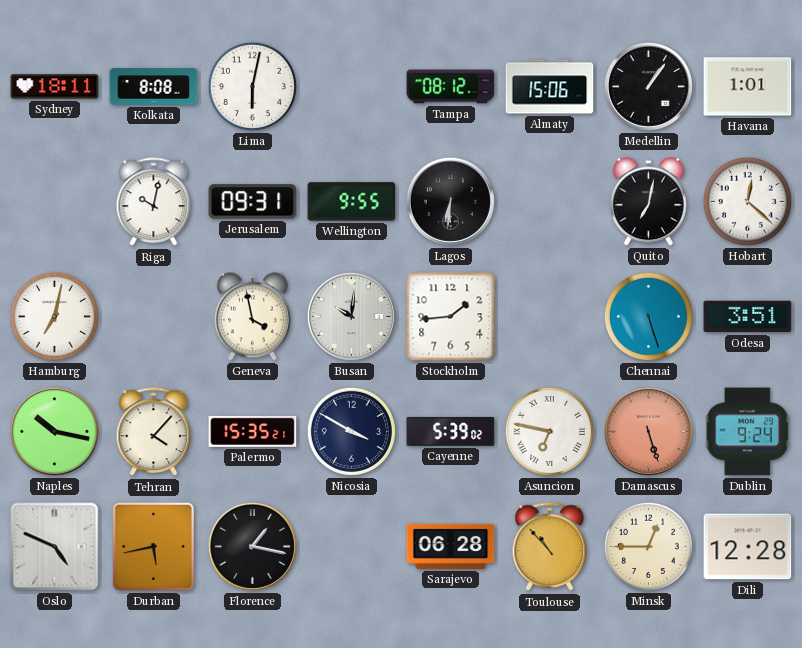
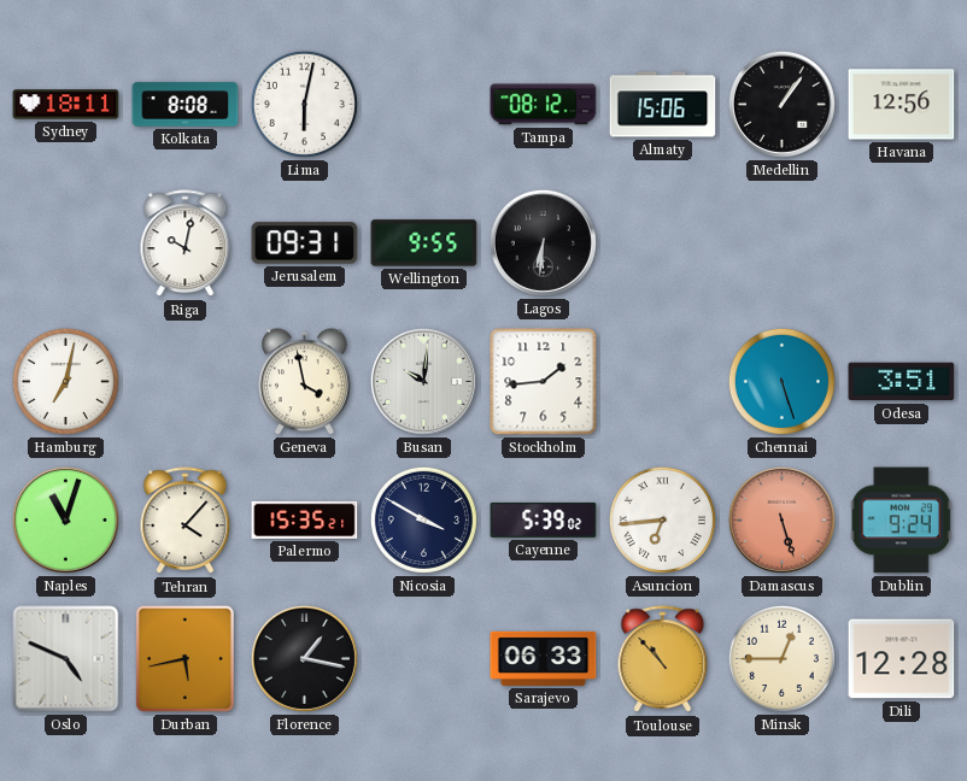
Havana: 1:01 -> 12:56
Quito: 7:02 -> none
Hobart: 12:22 -> none
Naples: 10:17 -> 11:03
Asuncion: 6:47 -> 6:44
Sarajevo: 06:28 -> 06:33
